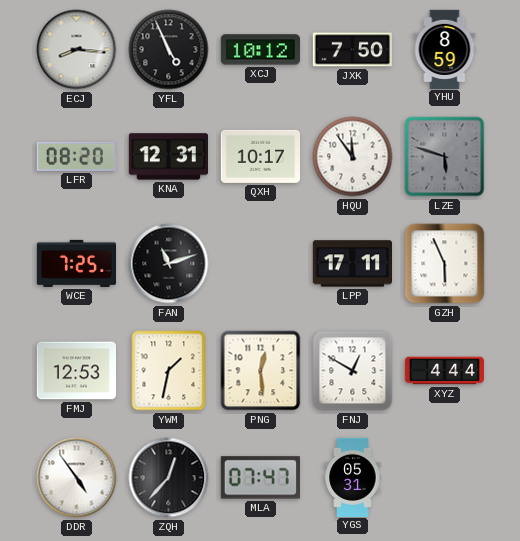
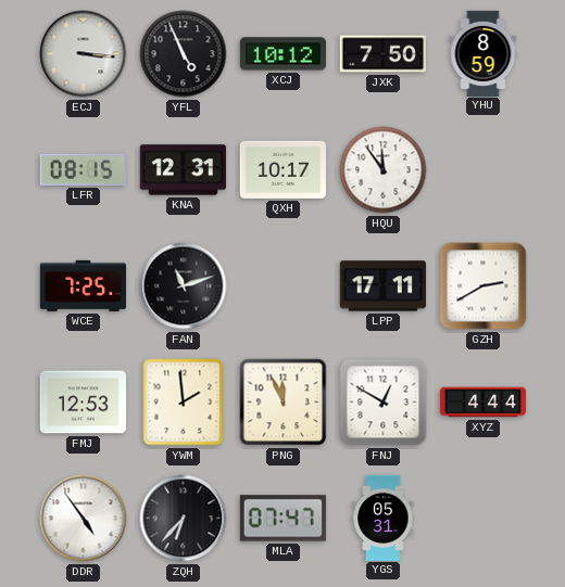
ECJ: 8:16 -> 3:16
LFR: 08:20 -> 08:15
LZE: 5:48 -> none
GZH: 5:56 -> 2:40
YWM: 1:32 -> 1:59
PNG: 12:29 -> 11:56
ZQH: 12:37 -> 6:37
